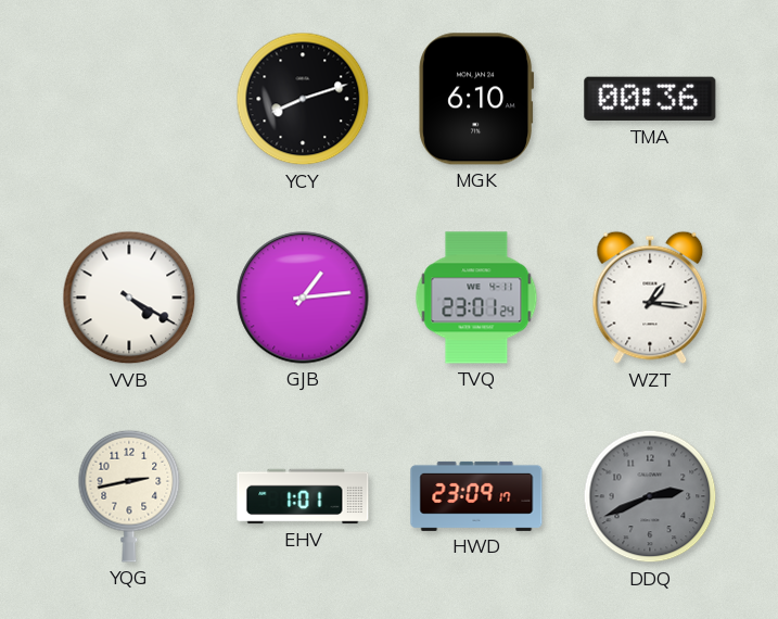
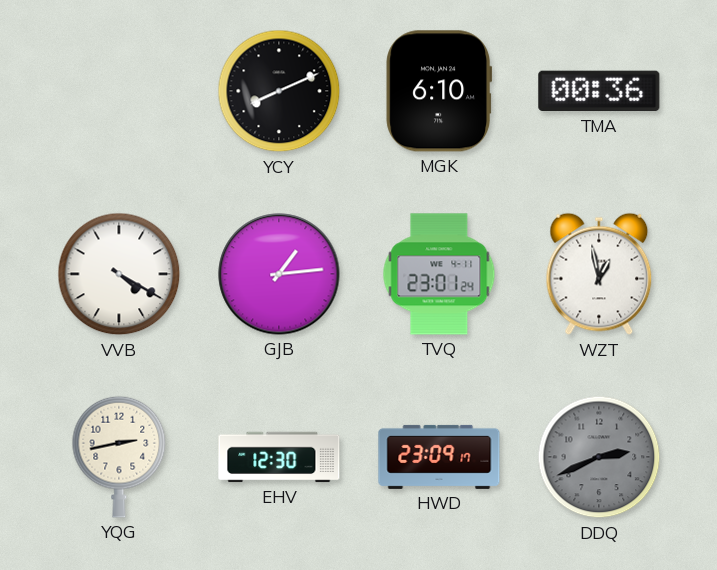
YCY: 8:12 -> 8:11
WZT: 1:16 -> 12:58
EHV: 1:01 -> 12:30
